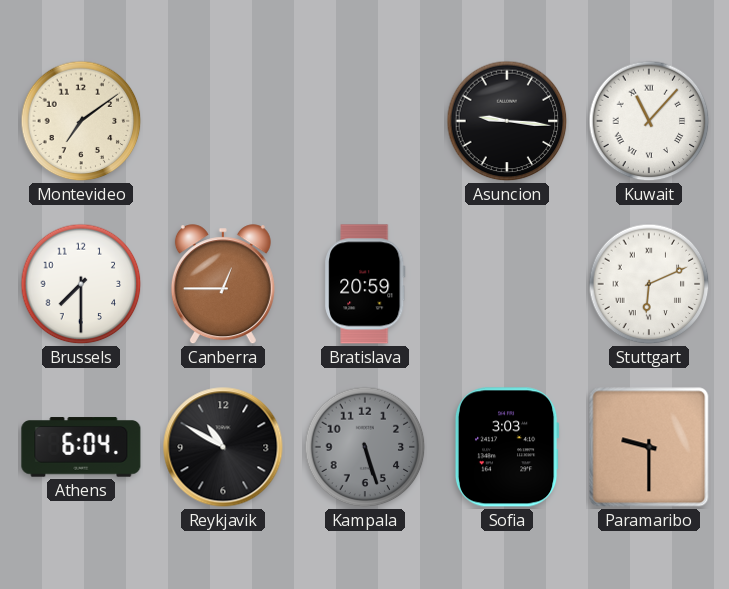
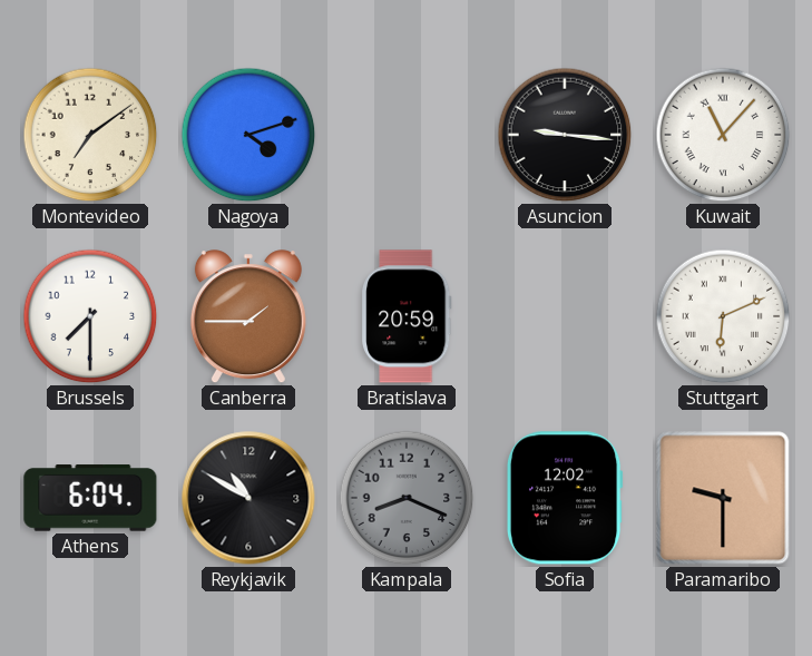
Nagoya: none -> 4:12
Canberra: 12:45 -> 1:45
Kampala: 5:27 -> 8:19
Sofia: 3:03 -> 12:02
